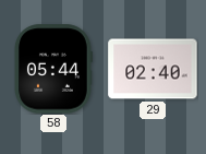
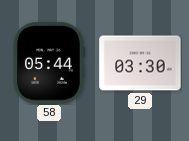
29: 02:40 -> 03:30
